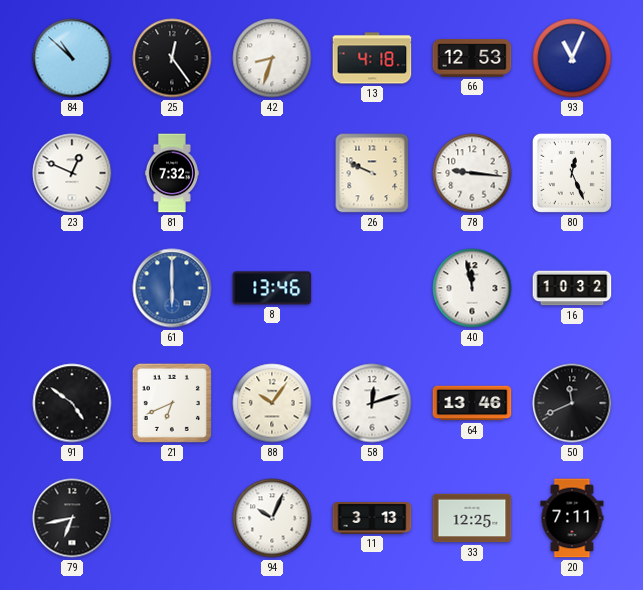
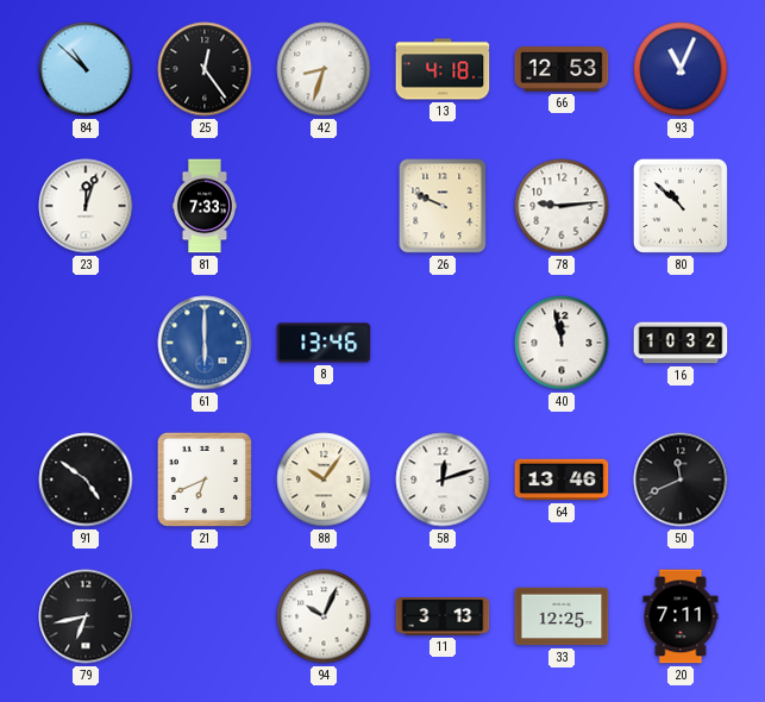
23: 12:49 -> 12:03
81: 7:32 -> 7:33
78: 9:16 -> 9:14
80: 12:26 -> 10:52
